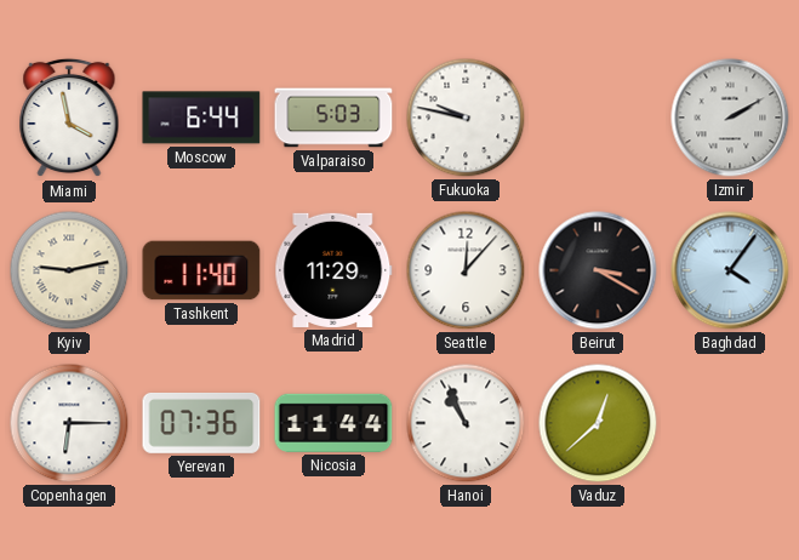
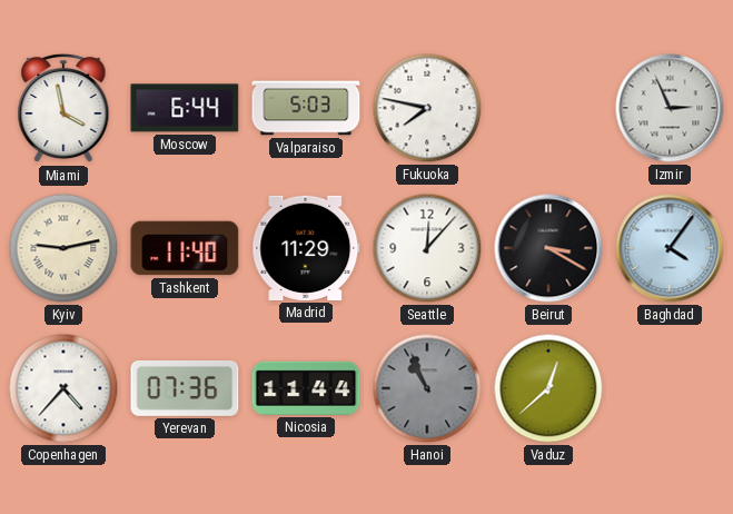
Fukuoka: 9:47 -> 7:47
Izmir: 2:10 -> 2:56
Copenhagen: 6:15 -> 4:37
Hanoi dial: white -> grey
